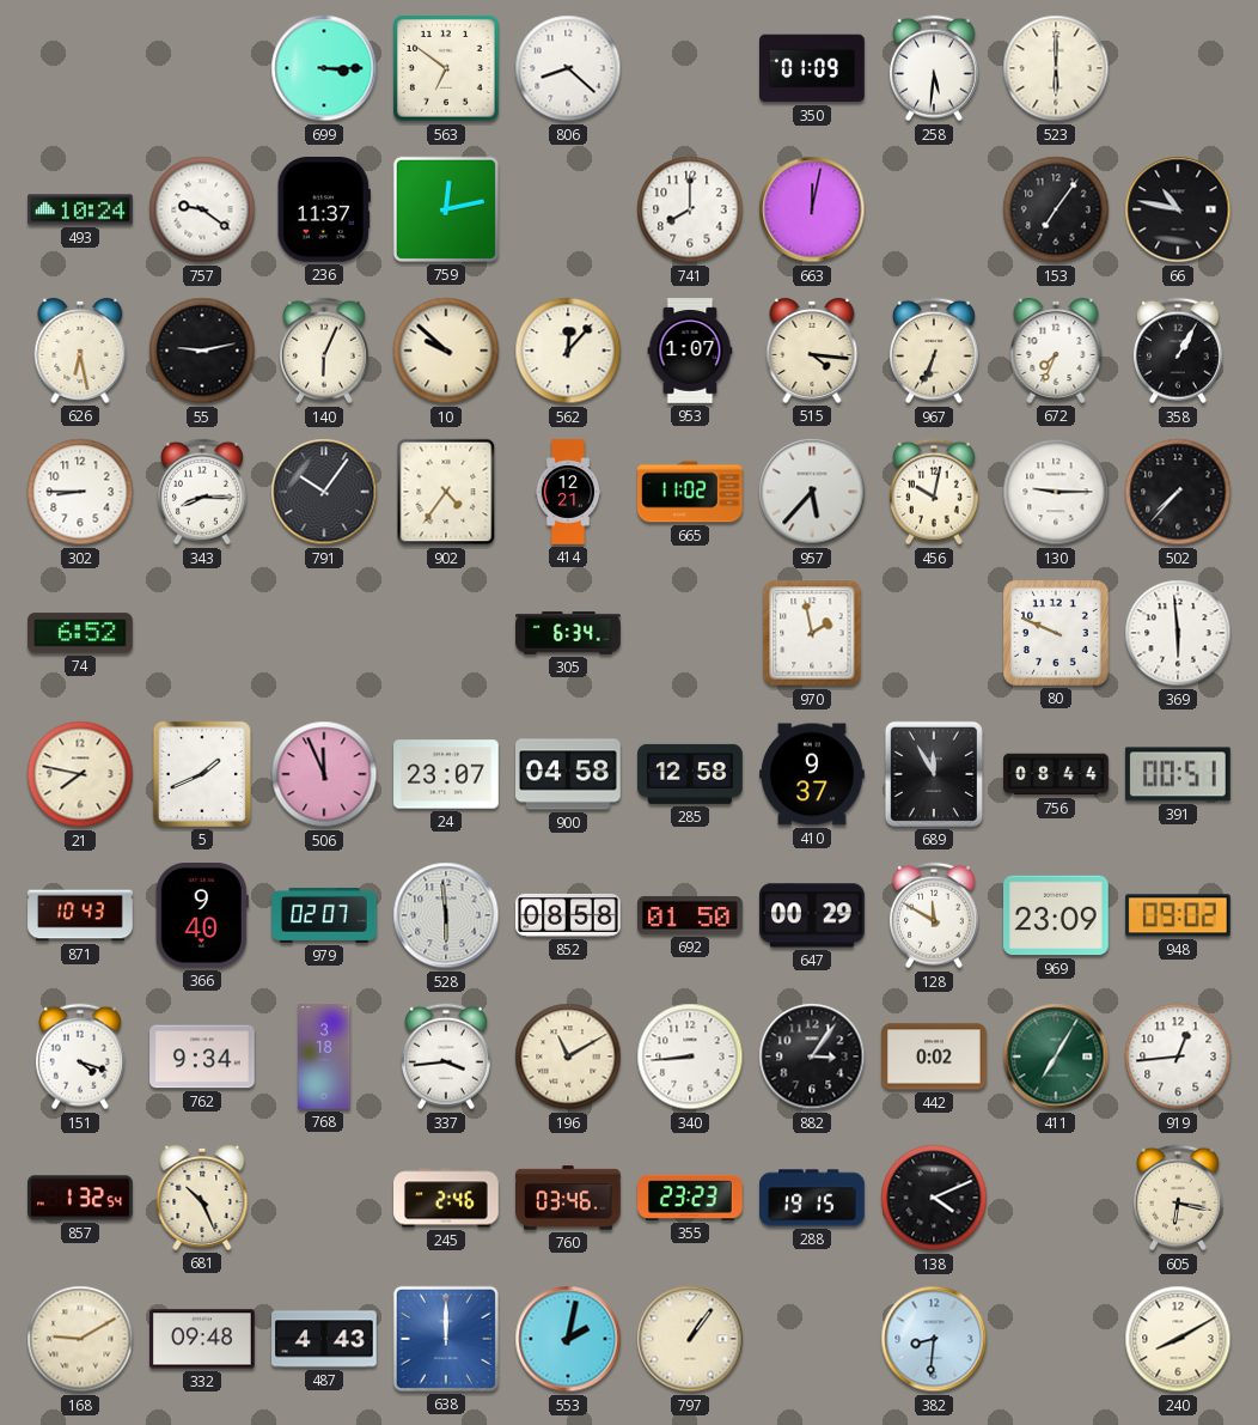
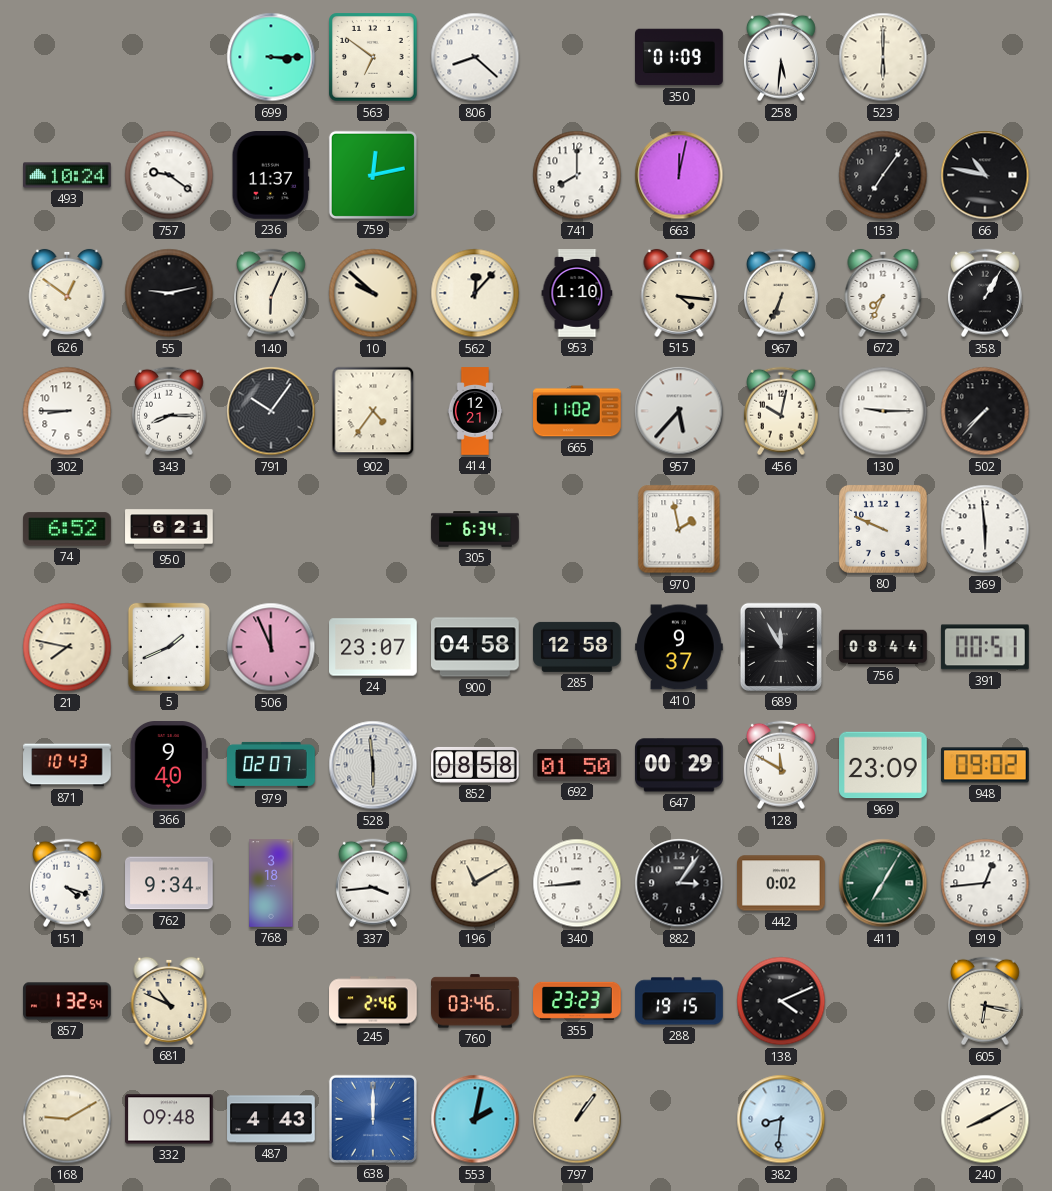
626: 6:28 -> 12:51
953: 1:07 -> 1:10
950: none -> 6:21
681: 10:26 -> 10:49
